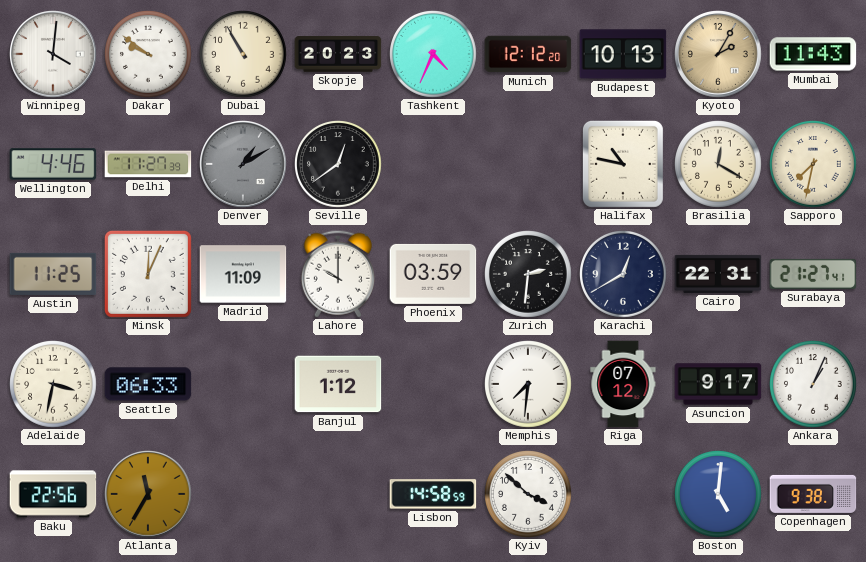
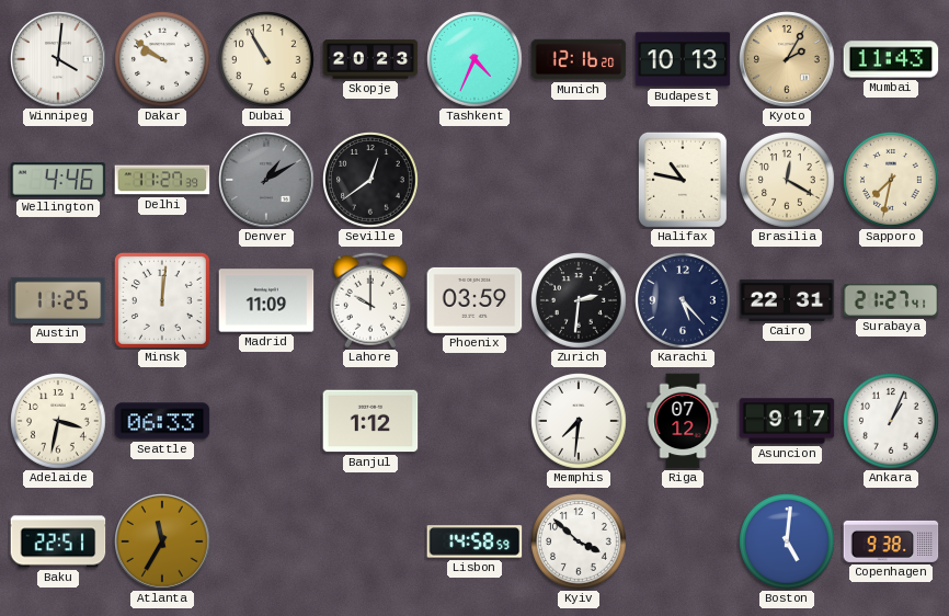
Munich: 12:12 -> 12:16
Minsk: 12:04 -> 12:01
Karachi: 12:40 -> 5:23
Baku: 22:56 -> 22:51
